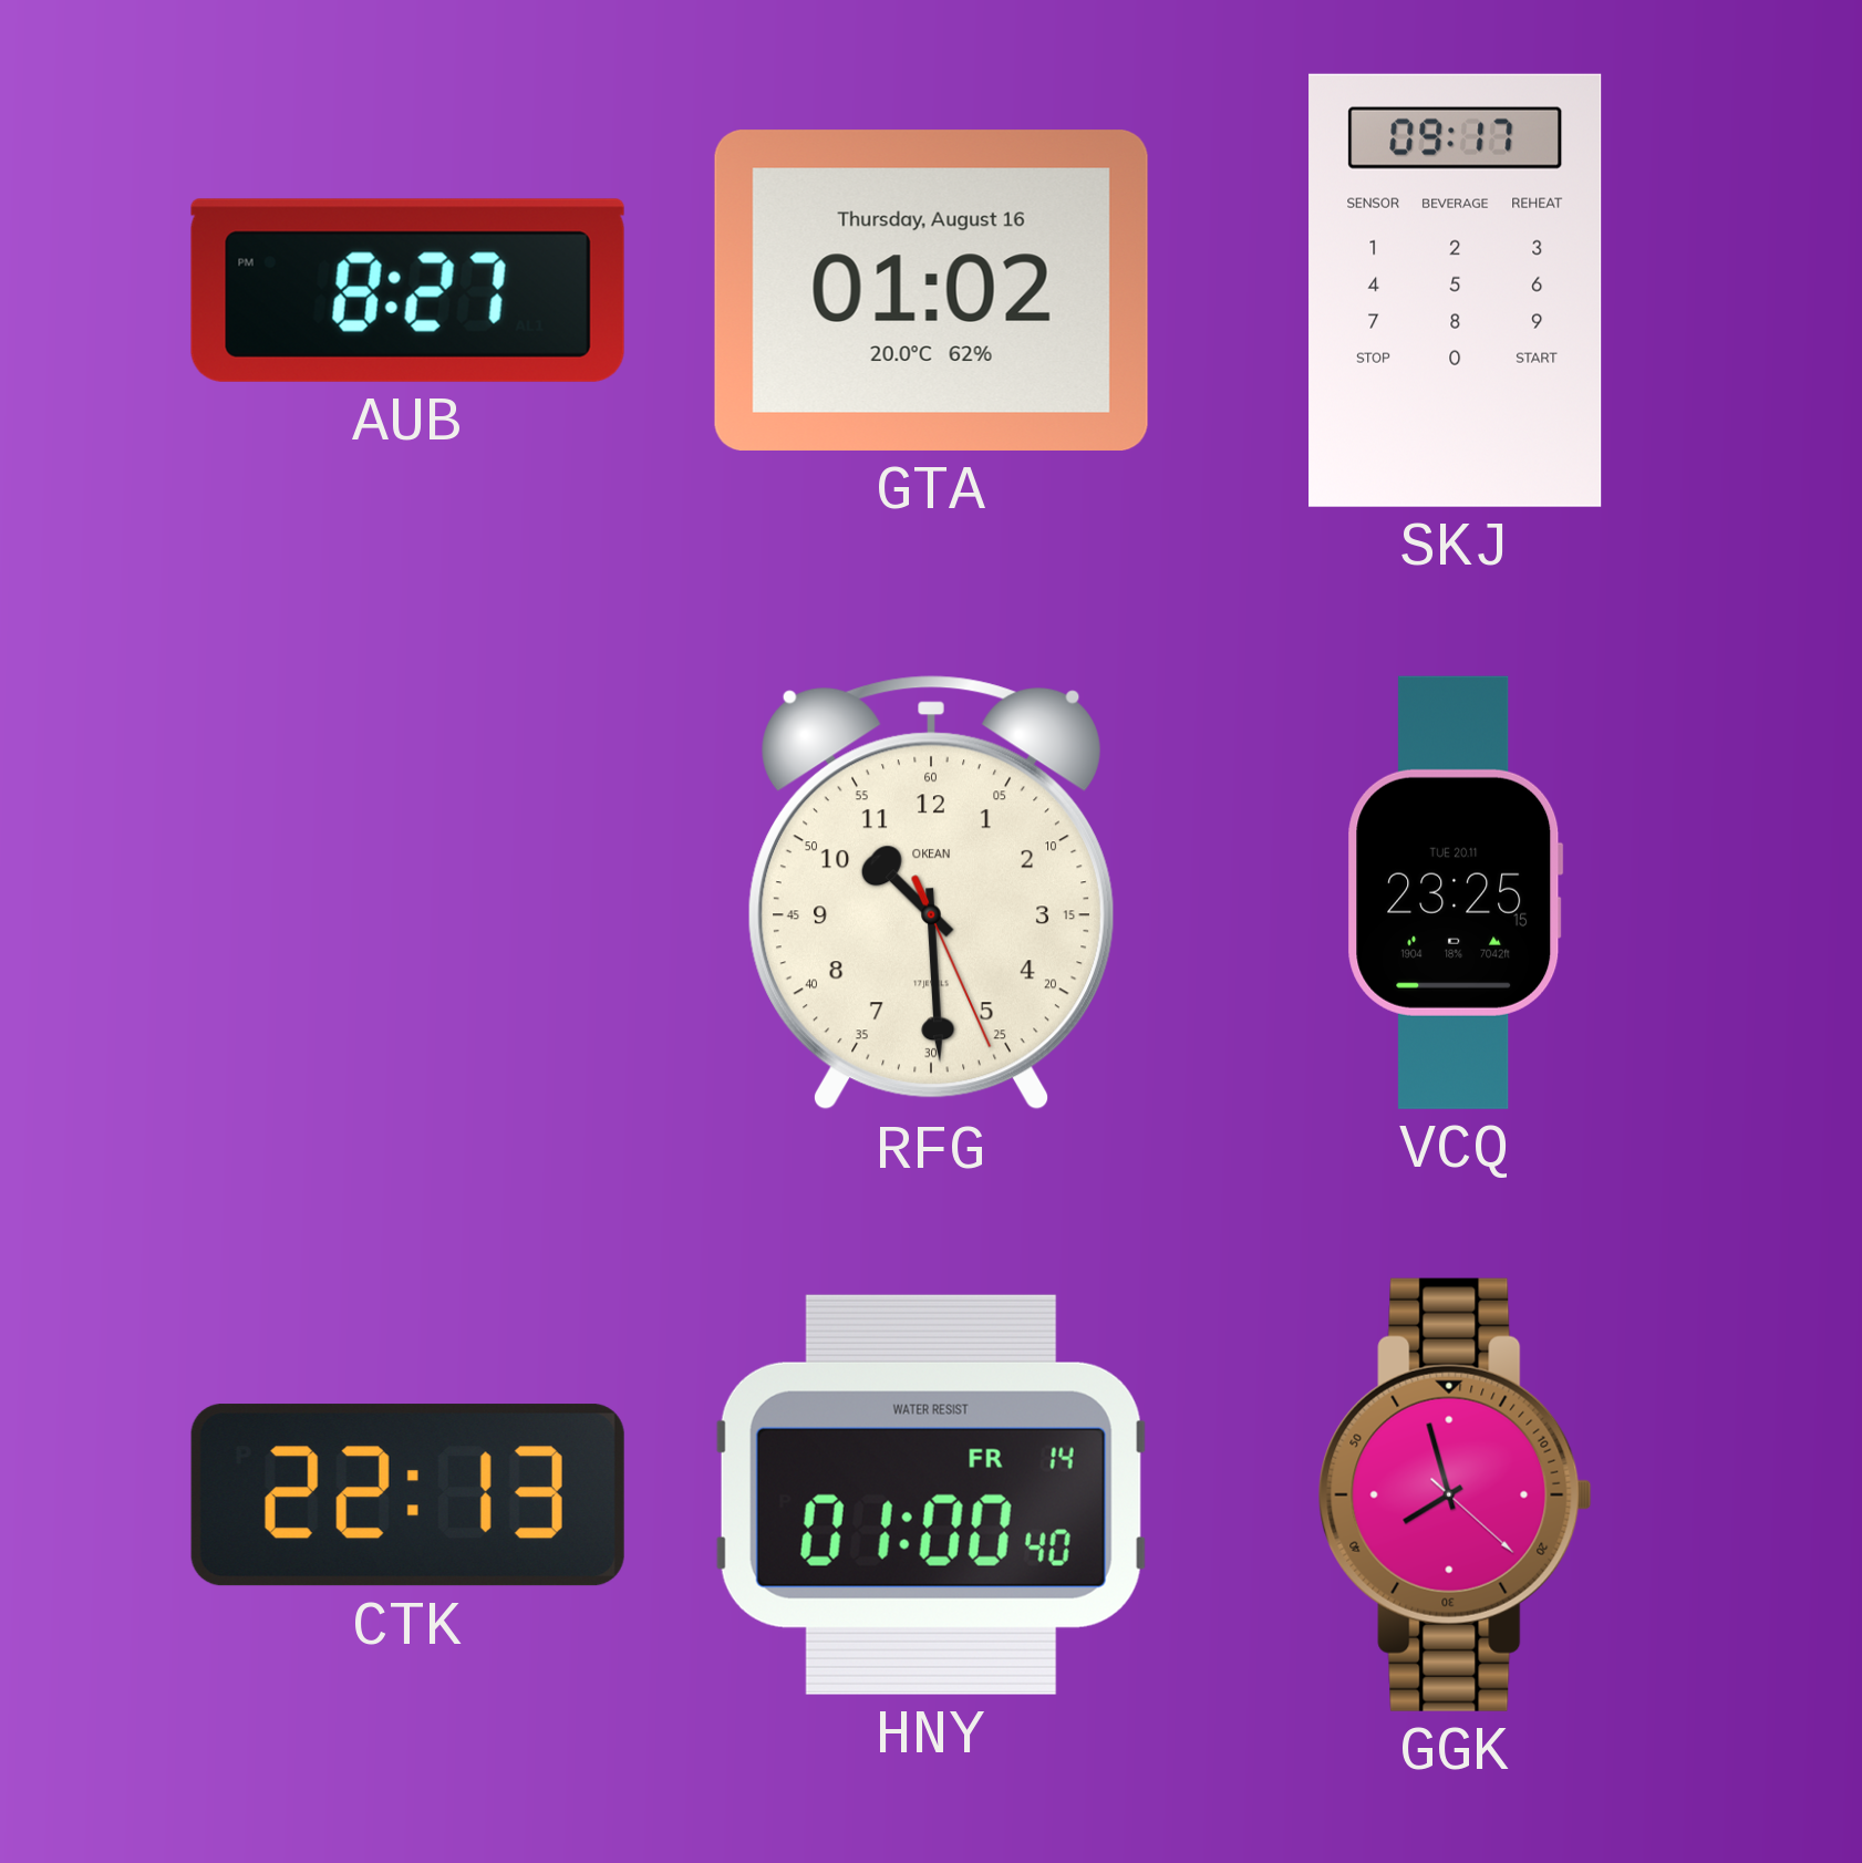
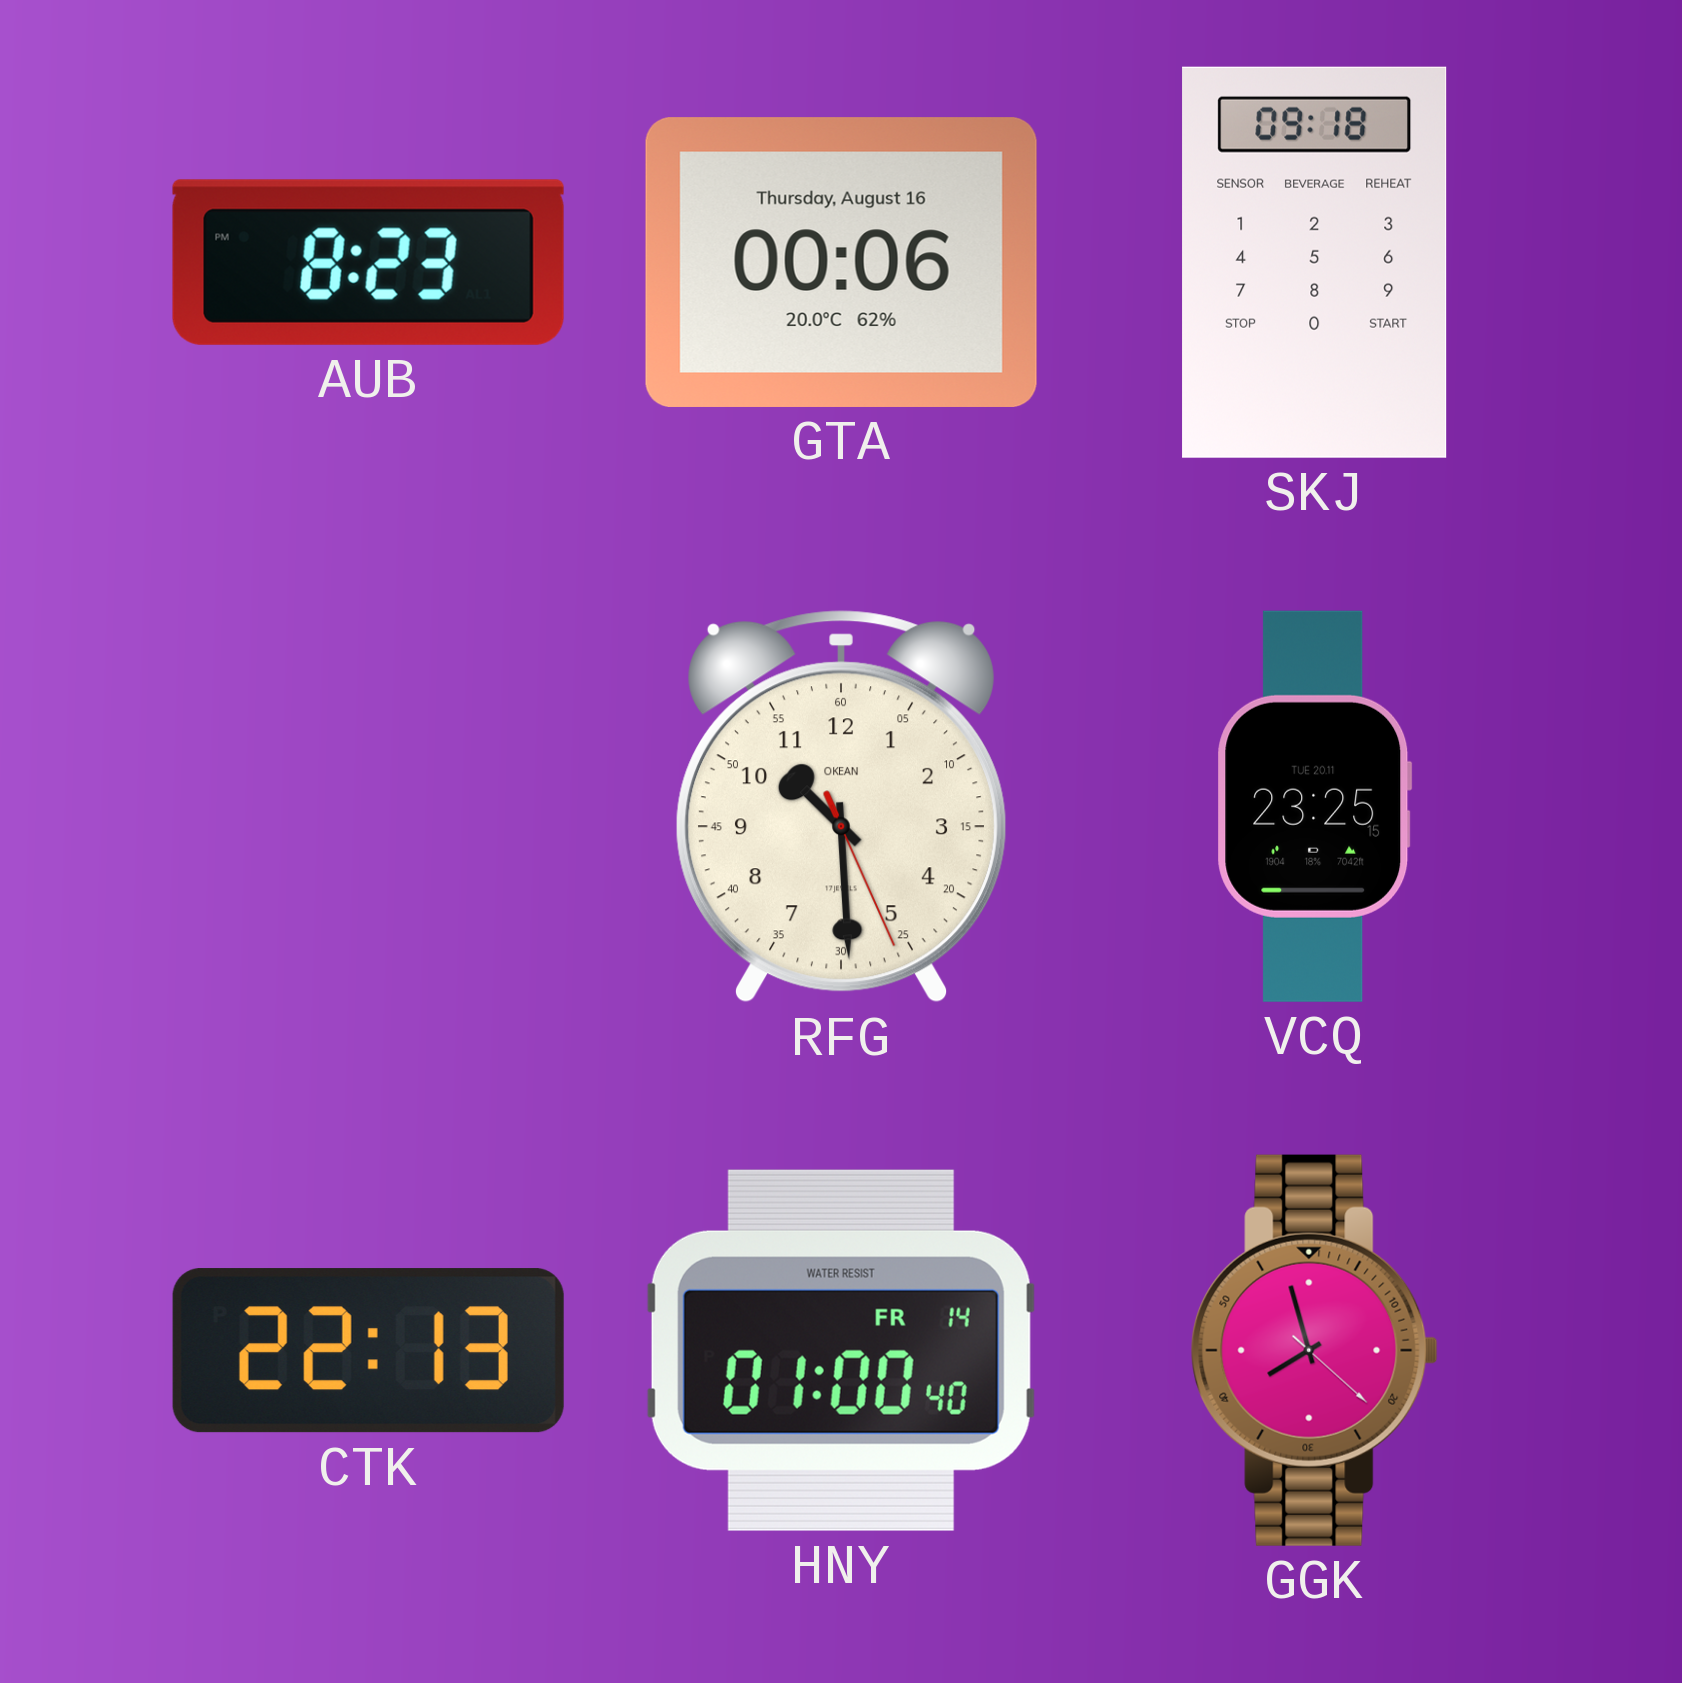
AUB: 8:27 -> 8:23
GTA: 01:02 -> 00:06
SKJ: 09:17 -> 09:18
